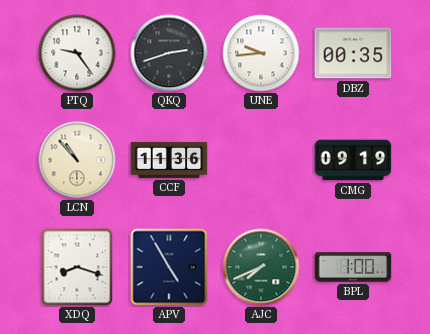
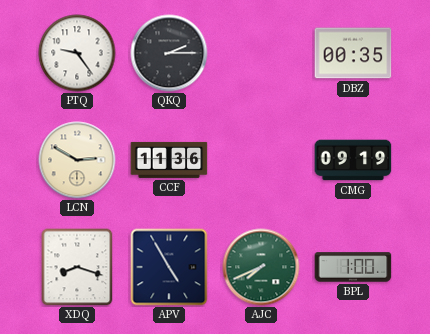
QKQ: 2:42 -> 2:15
UNE: 9:44 -> none
LCN: 10:53 -> 2:50
